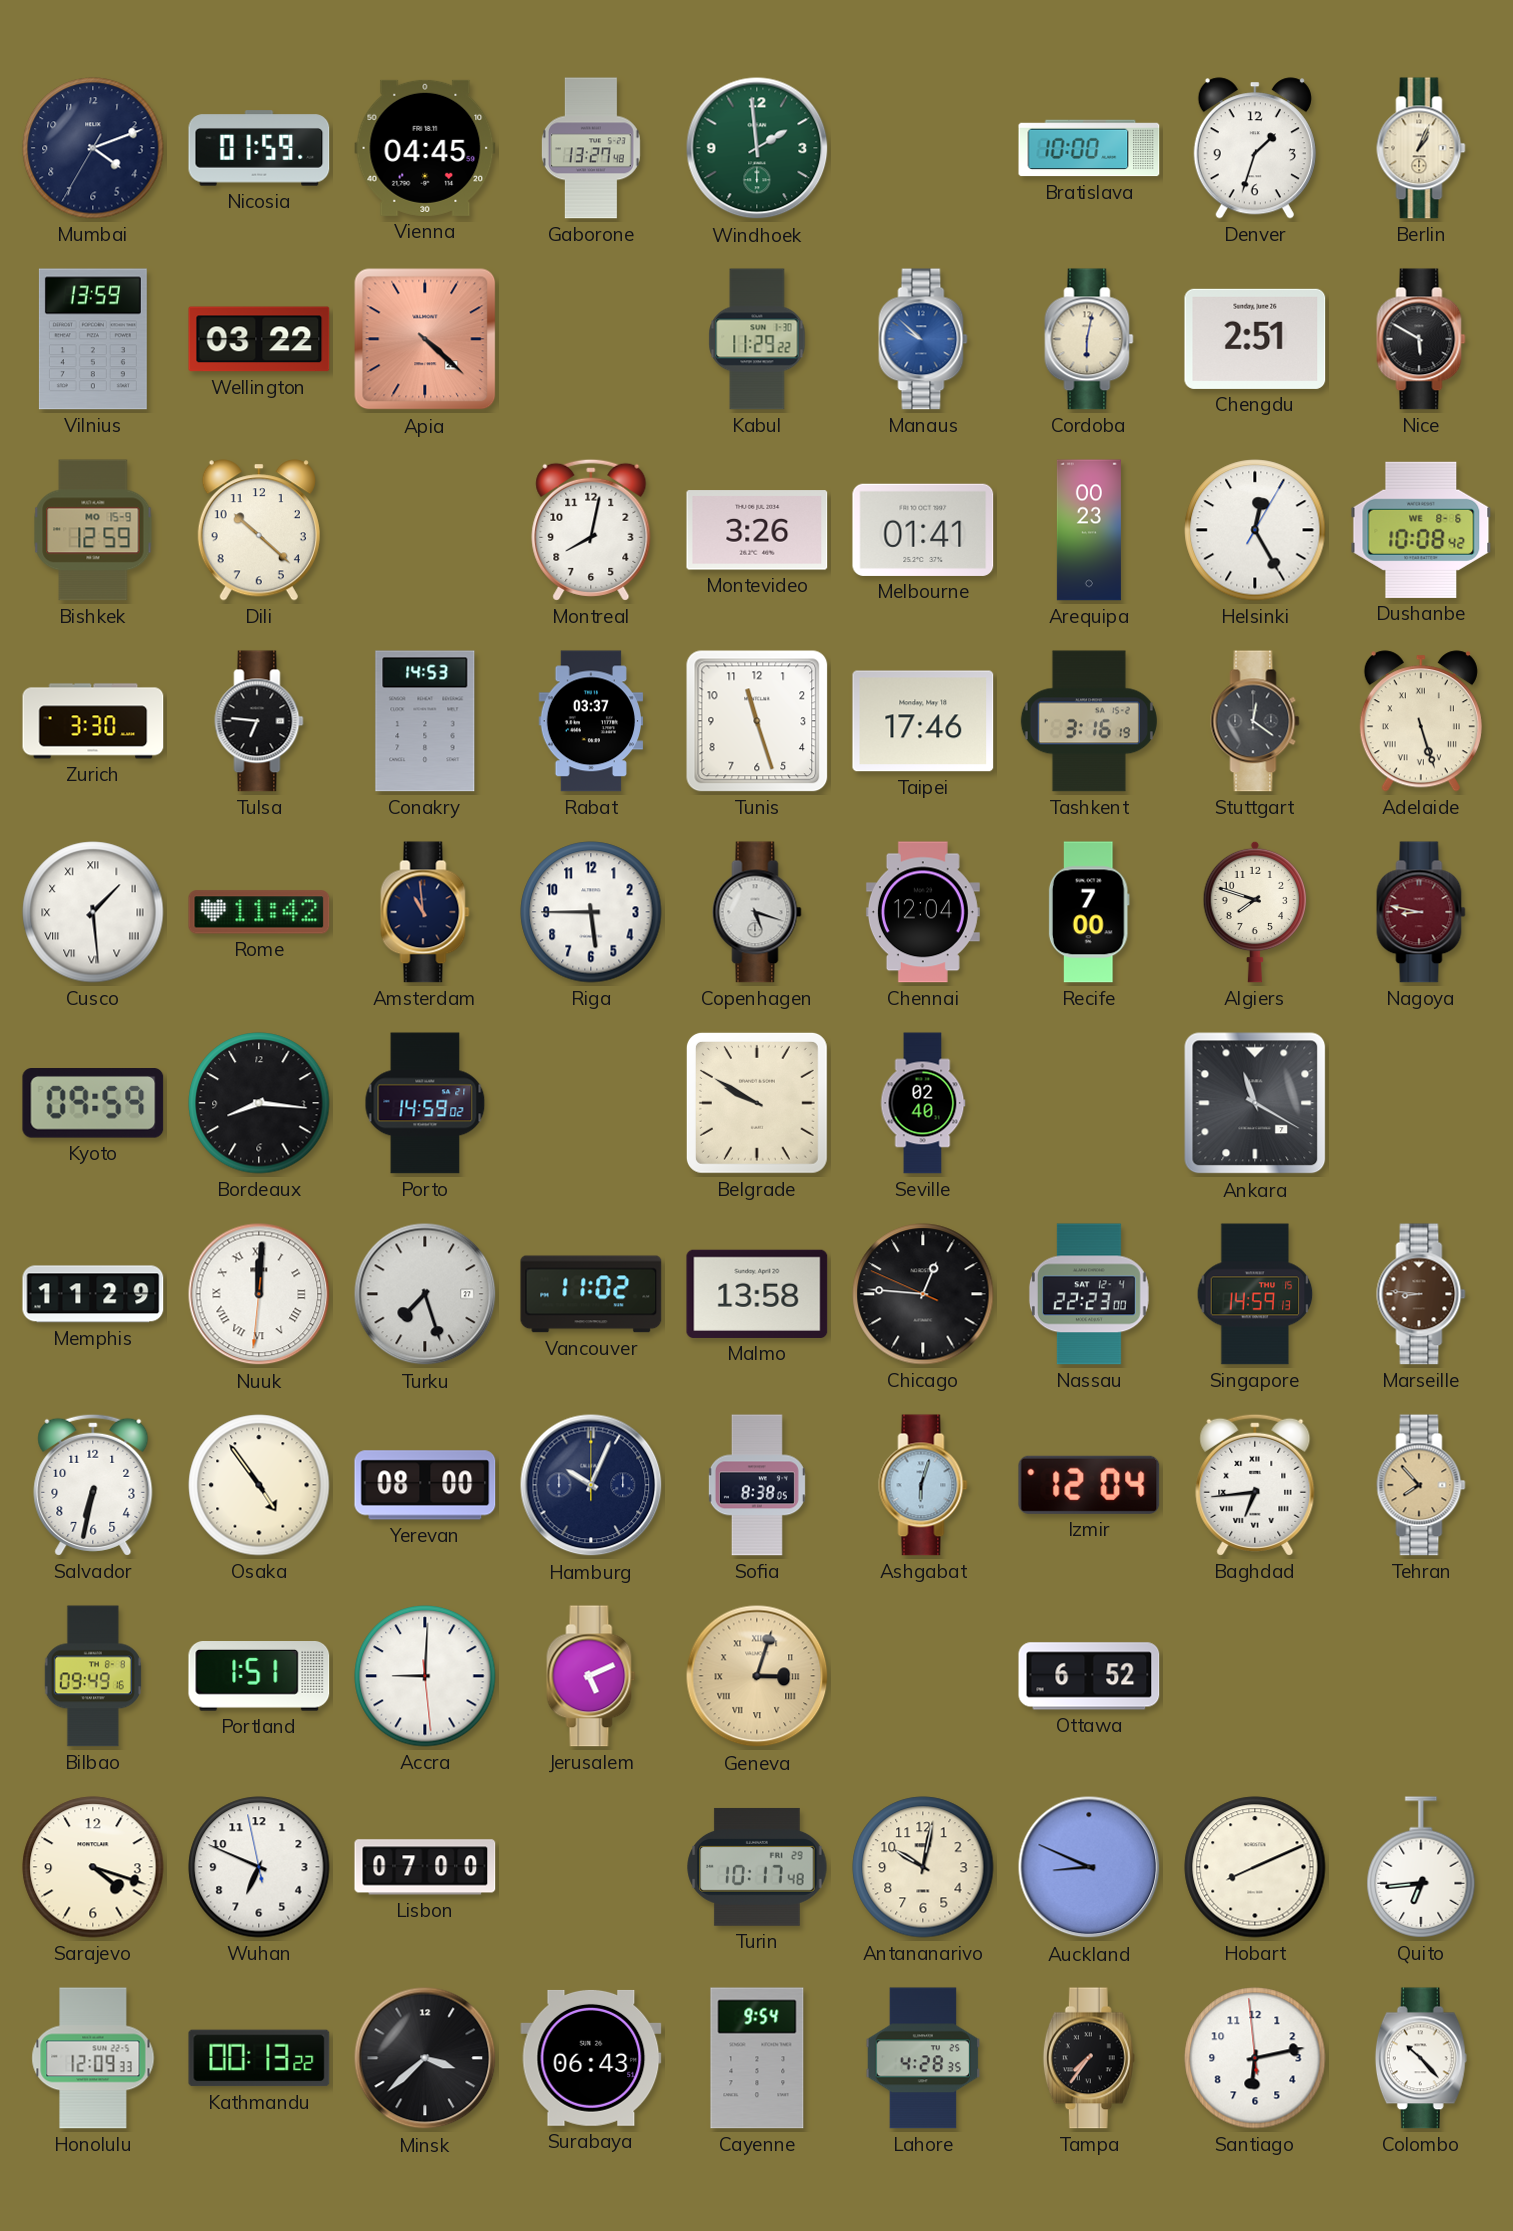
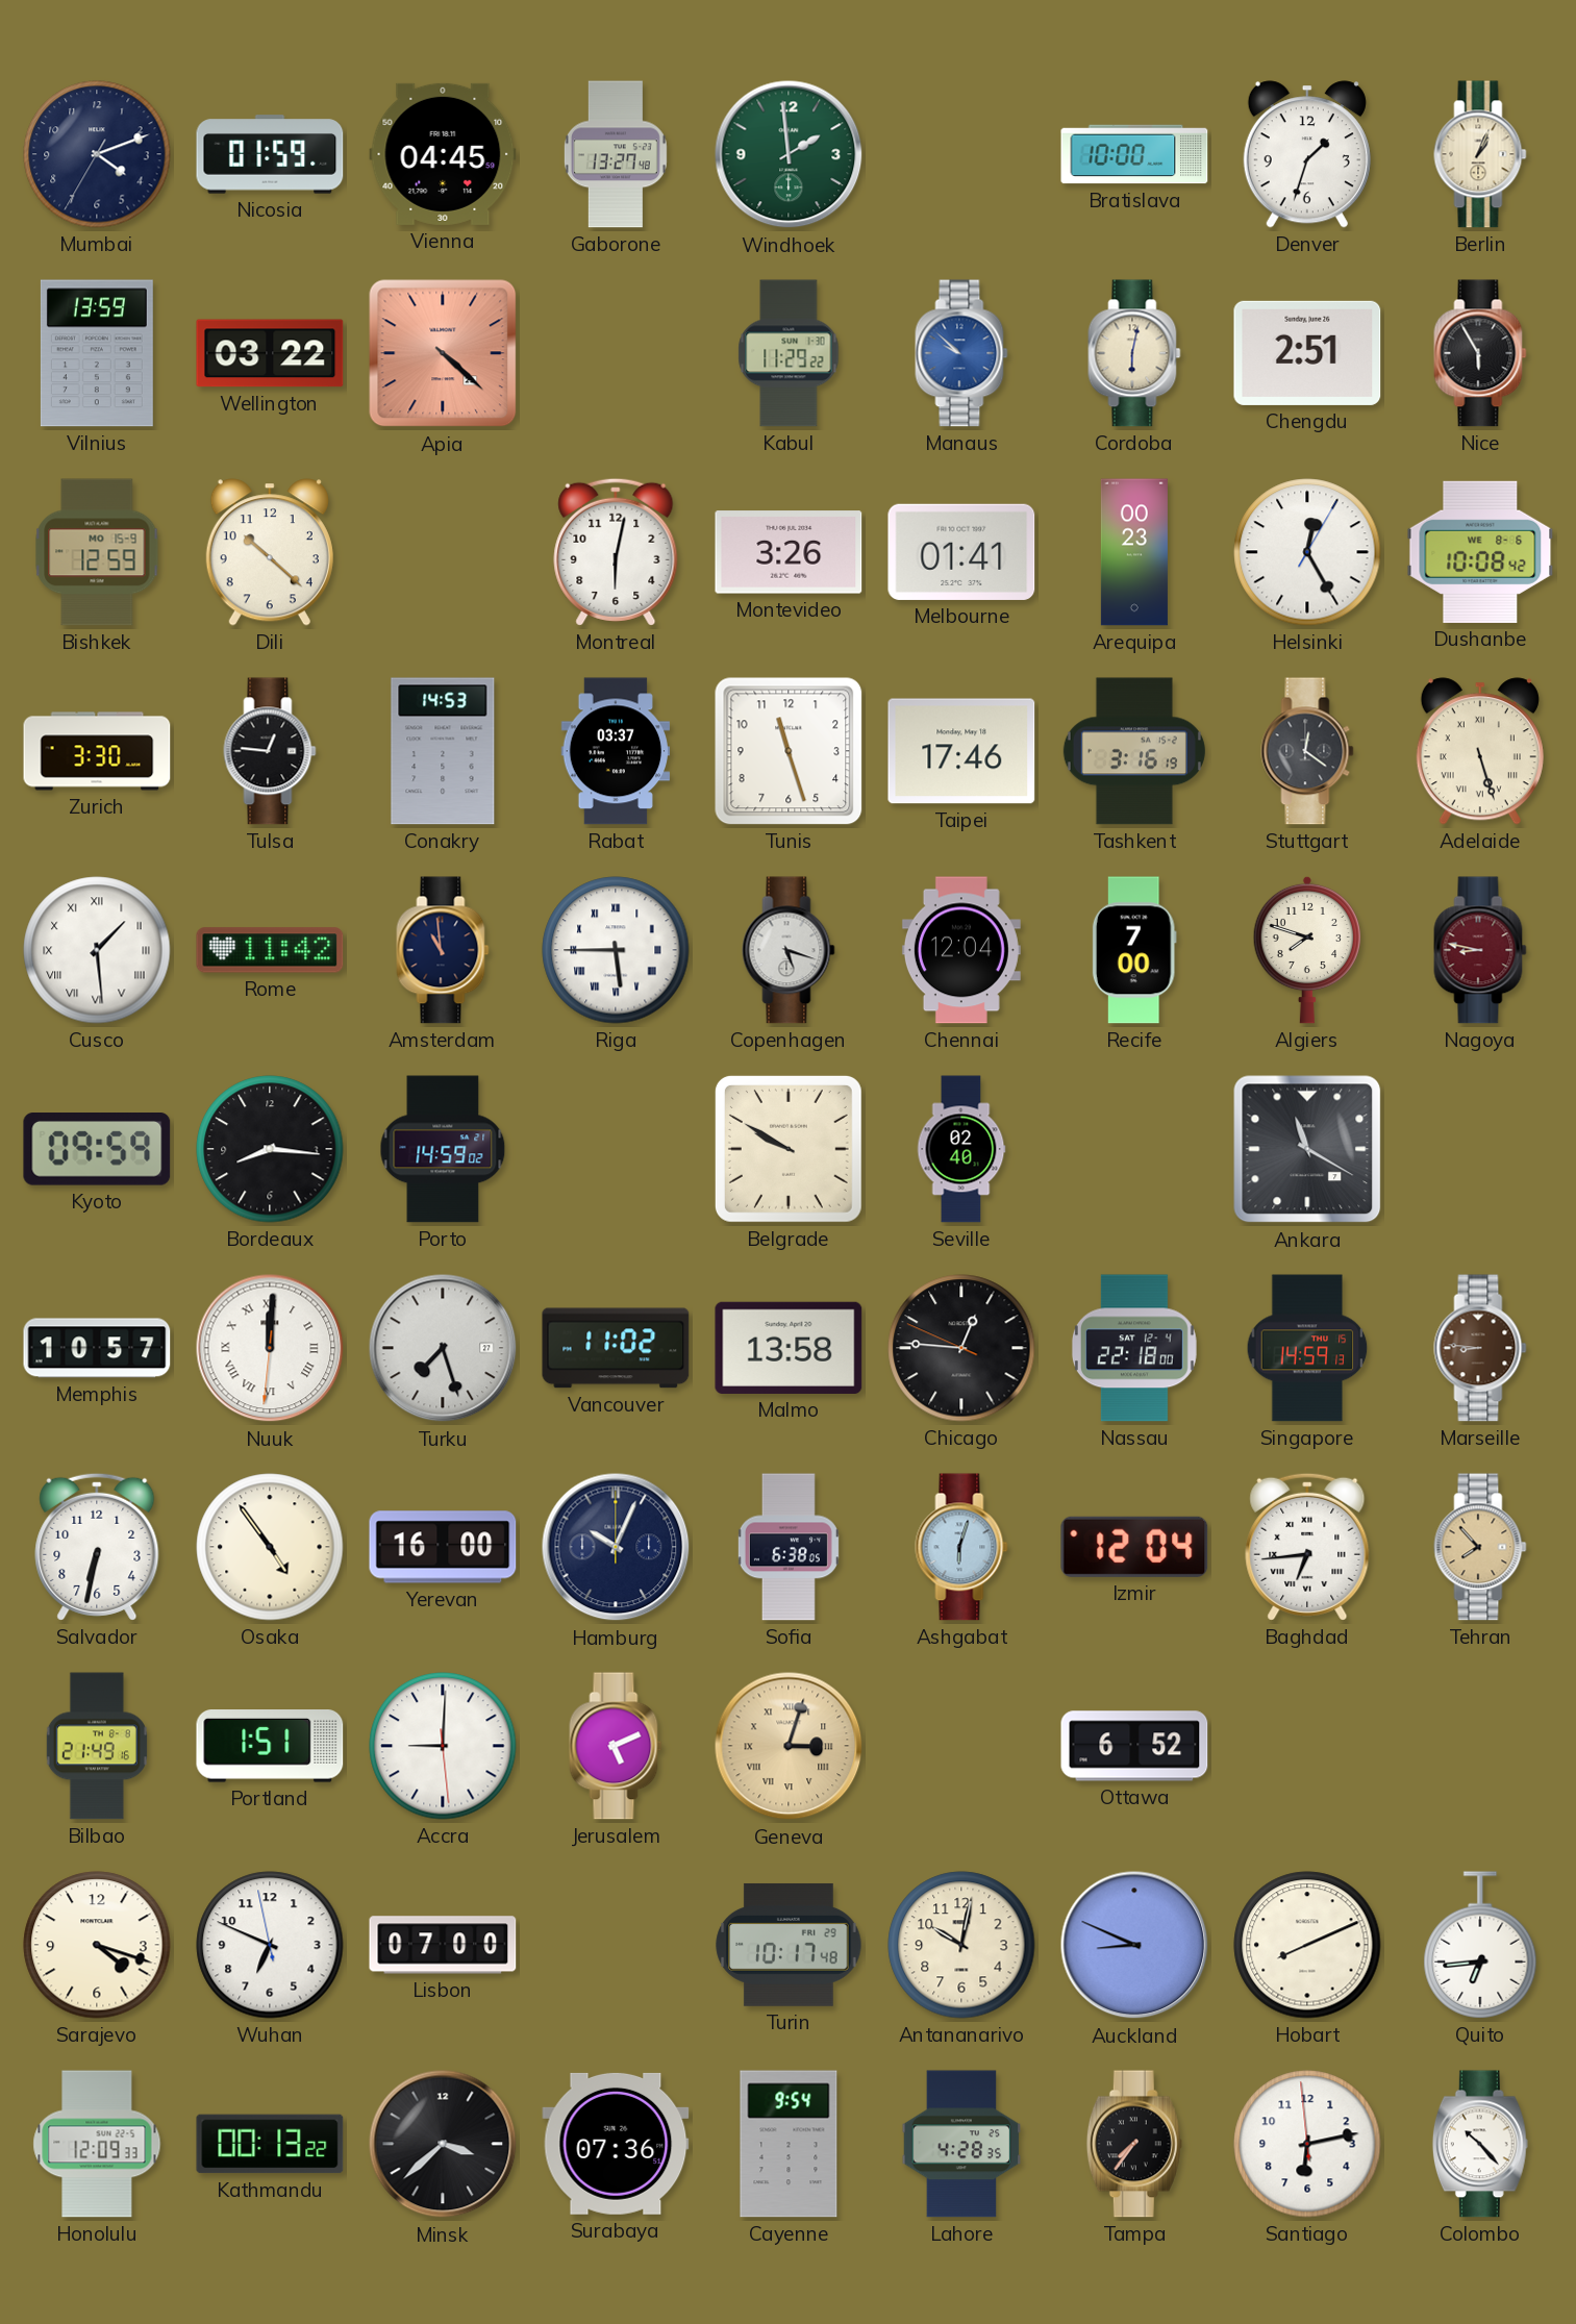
Nice: 5:50 -> 5:55
Montreal: 8:02 -> 6:02
Tulsa: 6:46 -> 12:46
Riga numerals: Arabic -> Roman
Memphis: 11:29 -> 10:57
Nassau: 22:23 -> 22:18
Yerevan: 08:00 -> 16:00
Sofia: 8:38 -> 6:38
Bilbao: 09:49 -> 21:49
Surabaya: 06:43 -> 07:36
